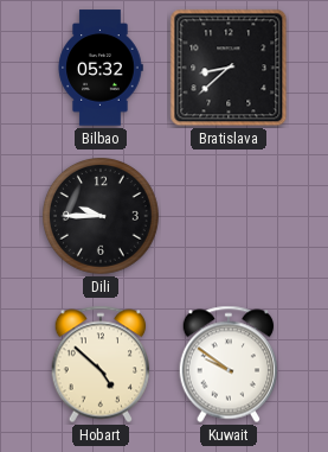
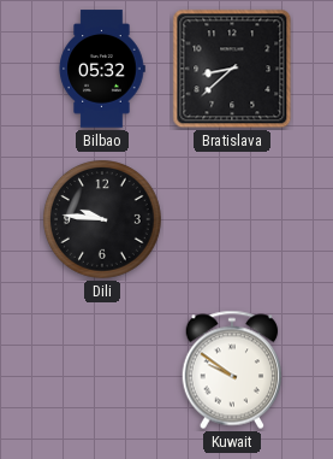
Dili: 9:45 -> 9:46
Hobart: 4:52 -> none
